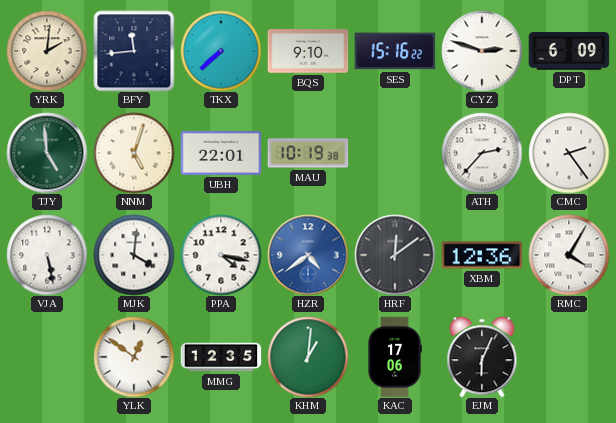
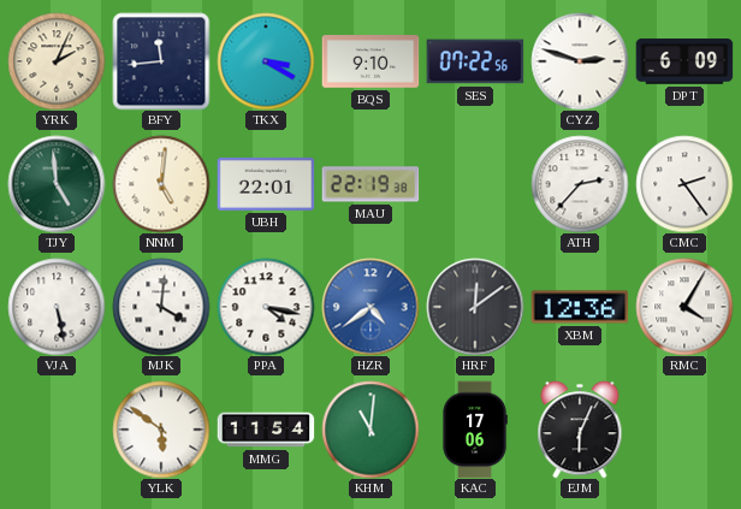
YRK: 2:01 -> 2:04
TKX: 7:38 -> 3:20
SES: 15:16 -> 07:22
NNM: 5:03 -> 5:01
MAU: 10:19 -> 22:19
YLK: 12:51 -> 5:51
MMG: 12:35 -> 11:54
KHM: 1:01 -> 11:01
